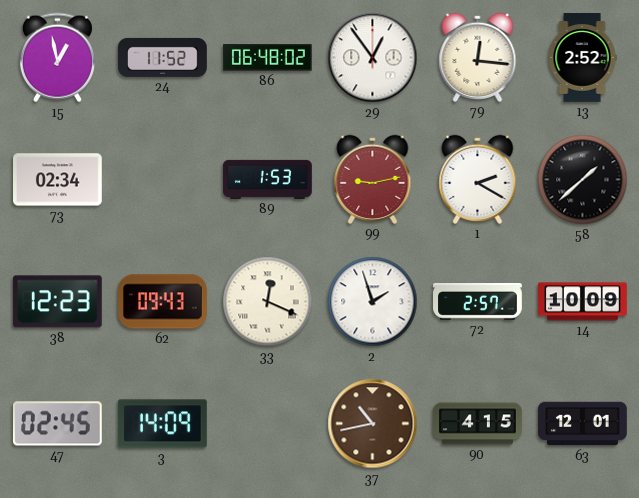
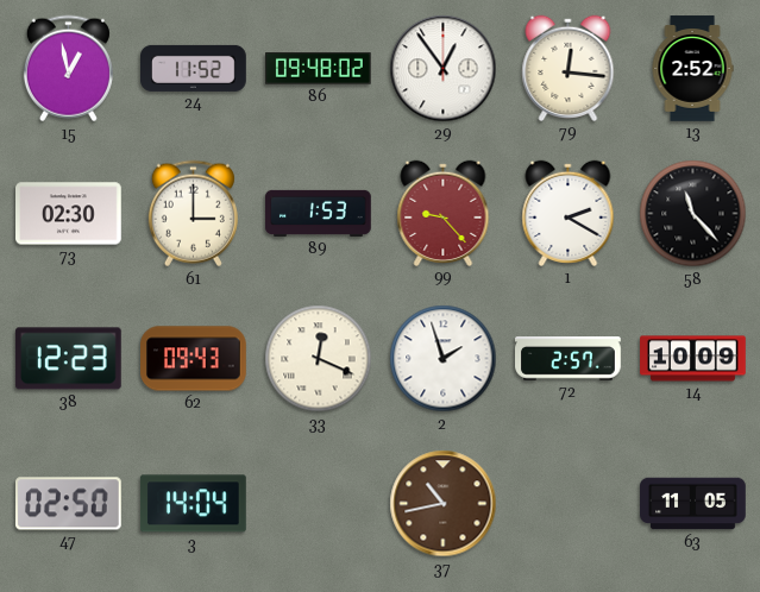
86: 06:48 -> 09:48
73: 02:34 -> 02:30
61: none -> 3:00
99: 9:13 -> 9:23
58: 1:38 -> 11:23
47: 02:45 -> 02:50
3: 14:09 -> 14:04
90: 4:15 -> none
63: 12:01 -> 11:05
